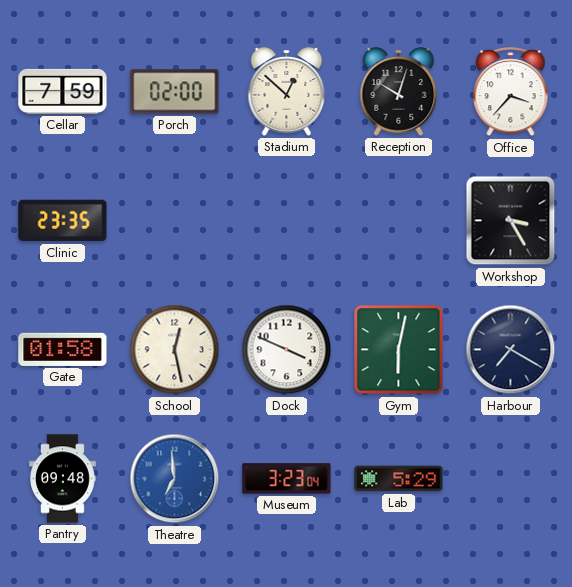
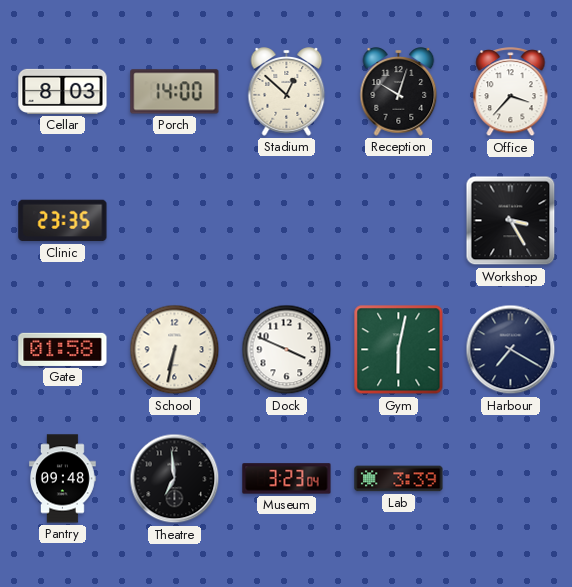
Cellar: 7:59 -> 8:03
Porch: 02:00 -> 14:00
School: 12:28 -> 6:32
Theatre dial: blue -> black
Lab: 5:29 -> 3:39
